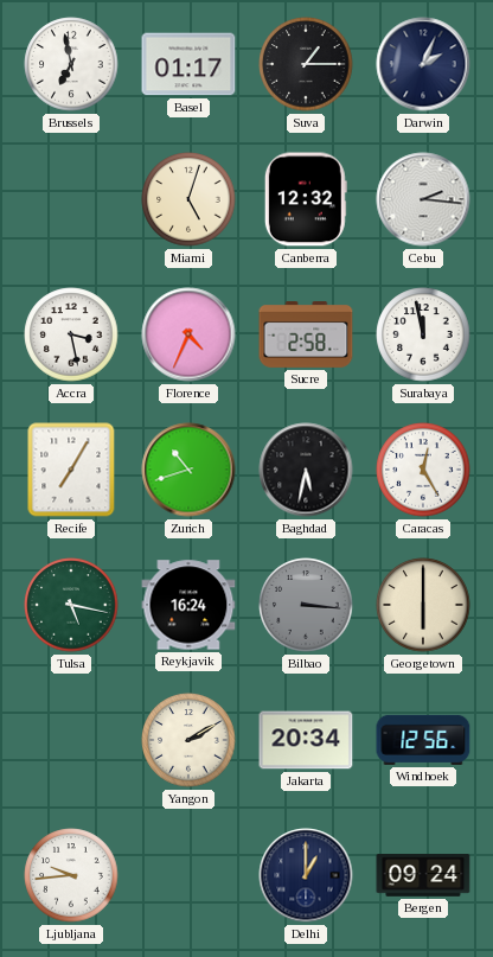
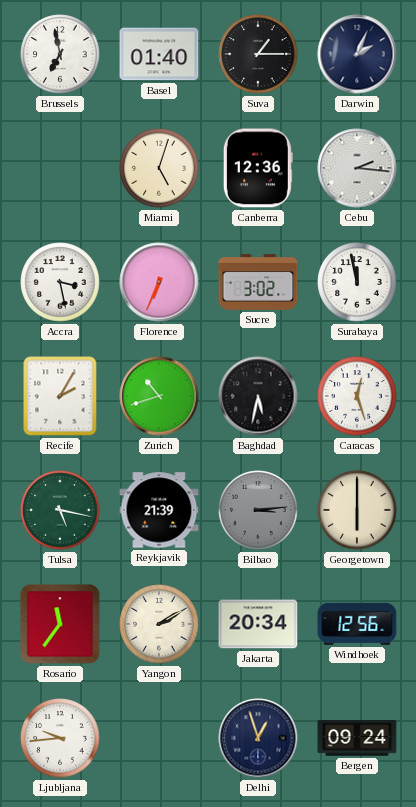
Basel: 01:17 -> 01:40
Canberra: 12:32 -> 12:36
Florence: 4:34 -> 6:34
Sucre: 2:58 -> 3:02
Recife: 7:05 -> 2:05
Caracas: 12:25 -> 12:27
Reykjavik: 16:24 -> 21:39
Bilbao: 3:16 -> 3:14
Rosario: none -> 11:36
Delhi: 1:00 -> 12:57
